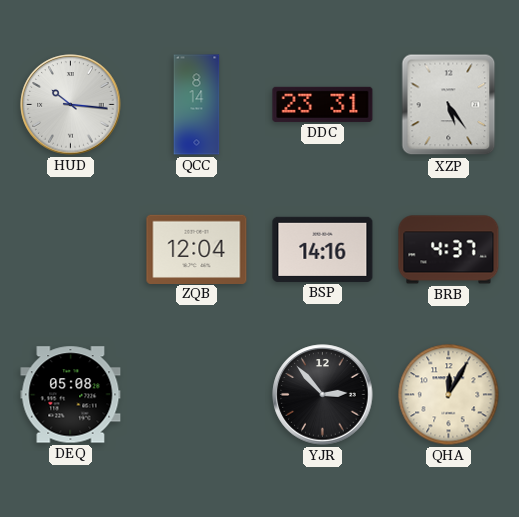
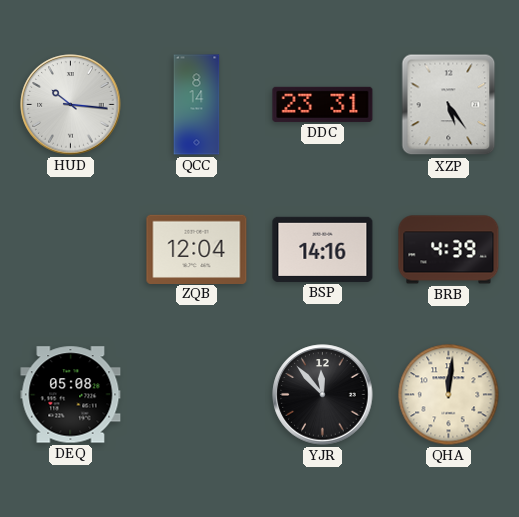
BRB: 4:37 -> 4:39
YJR: 2:53 -> 11:53
QHA: 12:05 -> 12:01
